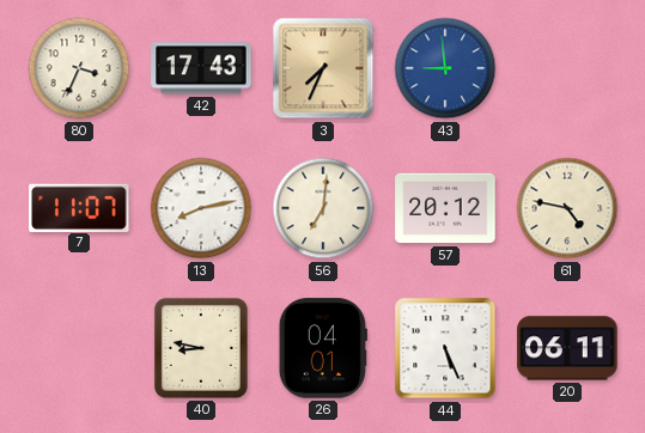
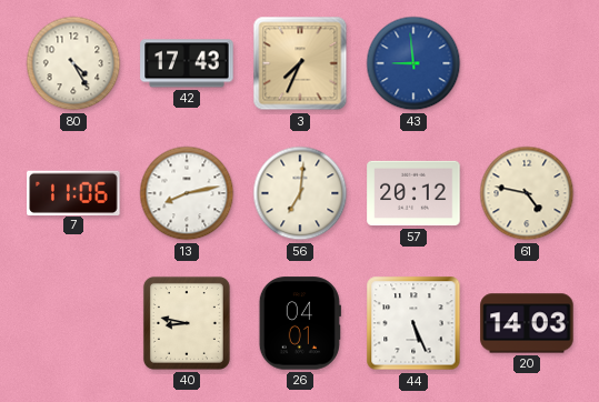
80: 3:34 -> 4:25
7: 11:07 -> 11:06
20: 06:11 -> 14:03
